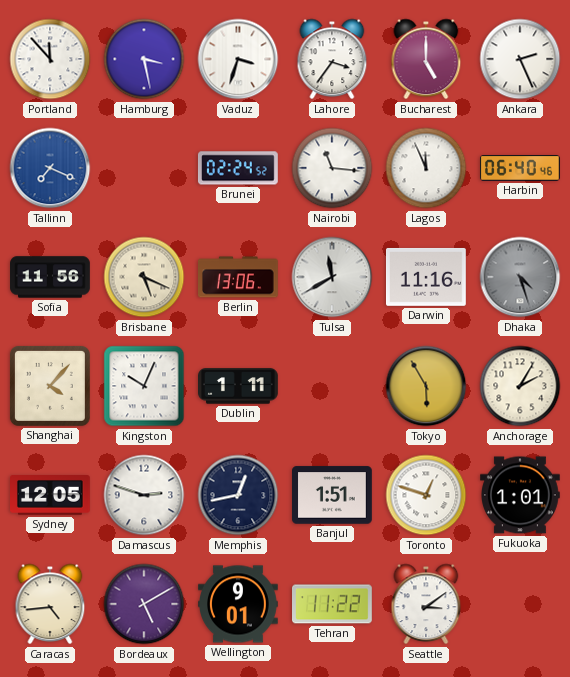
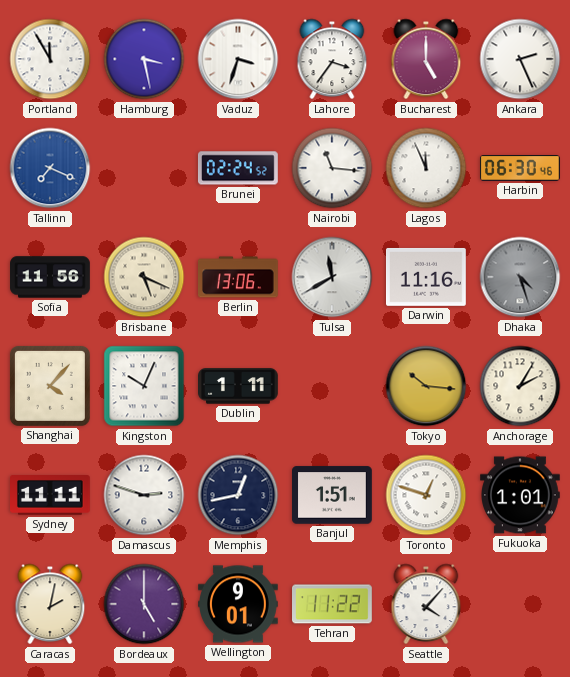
Portland: 11:53 -> 11:55
Harbin: 06:40 -> 06:30
Tokyo: 5:55 -> 10:16
Sydney: 12:05 -> 11:11
Caracas: 4:44 -> 2:02
Bordeaux: 5:10 -> 5:00
Seattle: 3:09 -> 4:07
